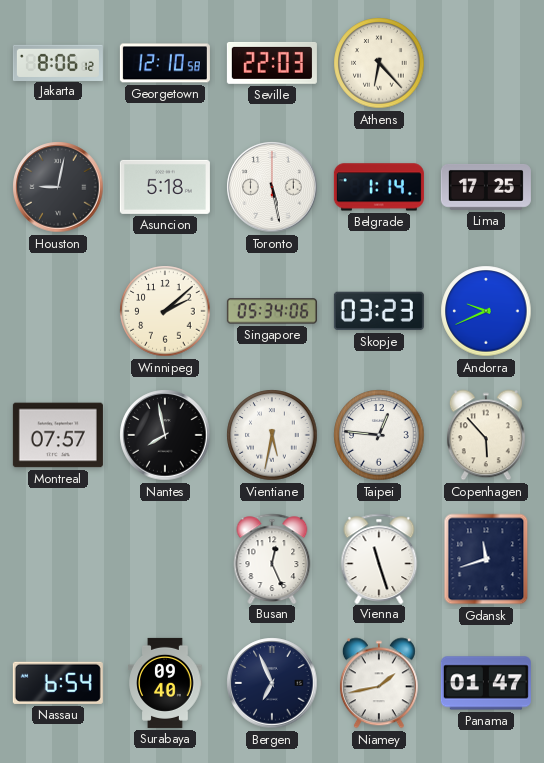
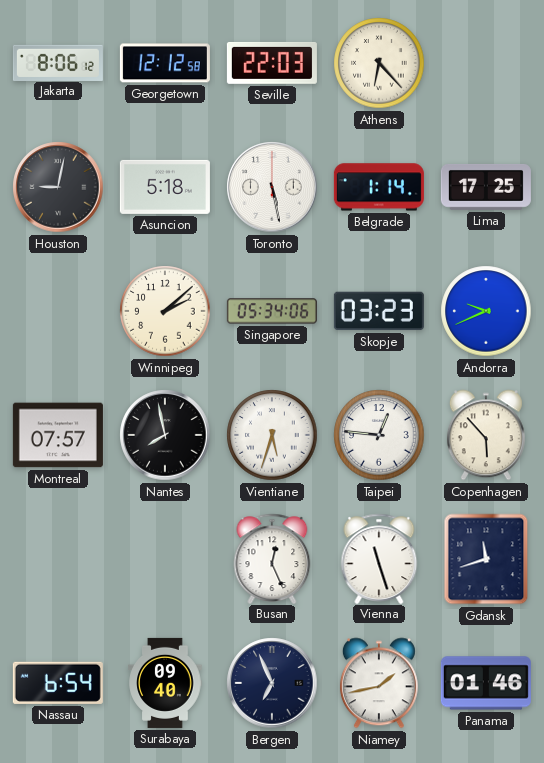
Georgetown: 12:10 -> 12:12
Vientiane: 5:32 -> 5:33
Panama: 01:47 -> 01:46
